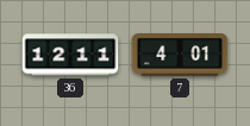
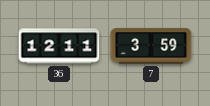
7: 4:01 -> 3:59
